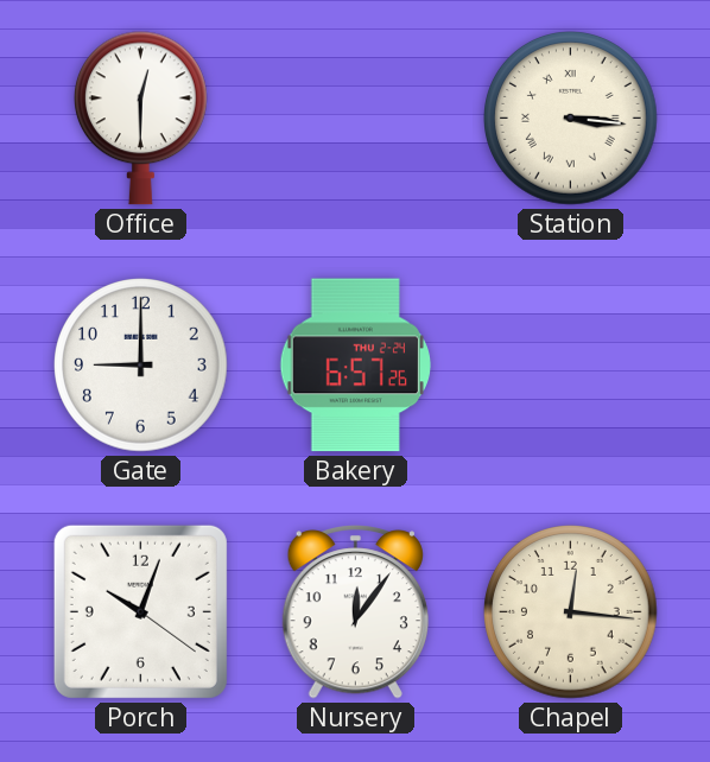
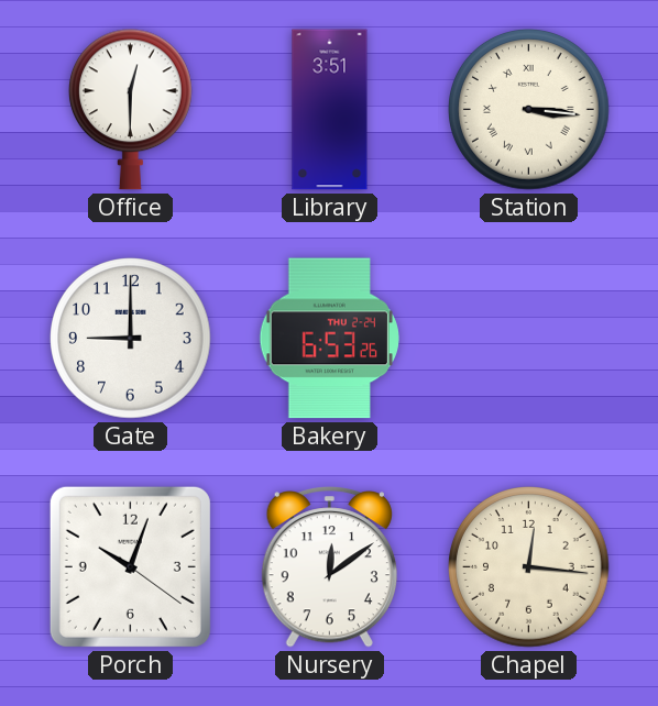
Library: none -> 3:51
Bakery: 6:57 -> 6:53
Nursery: 12:06 -> 12:09
